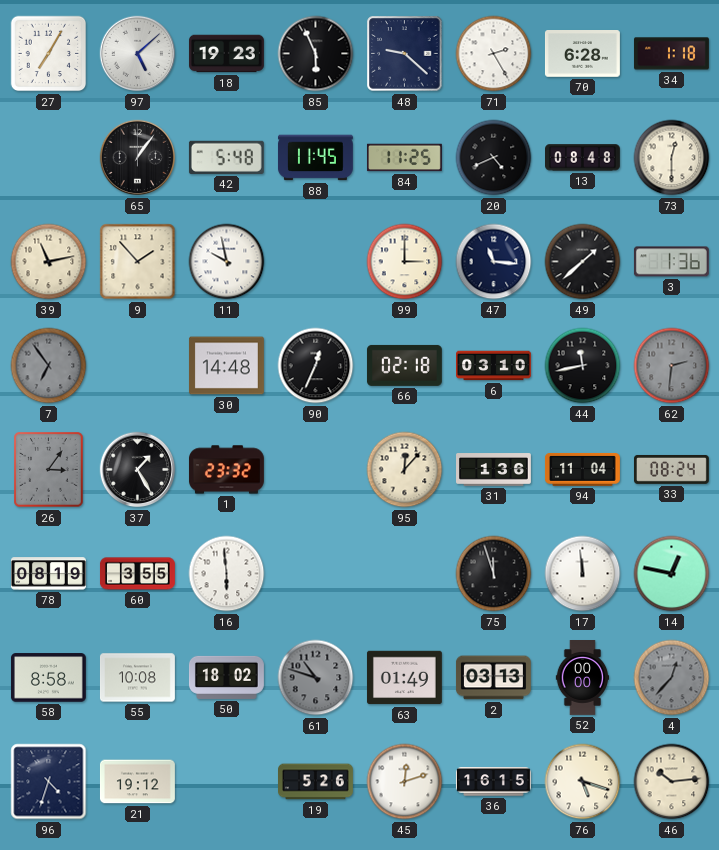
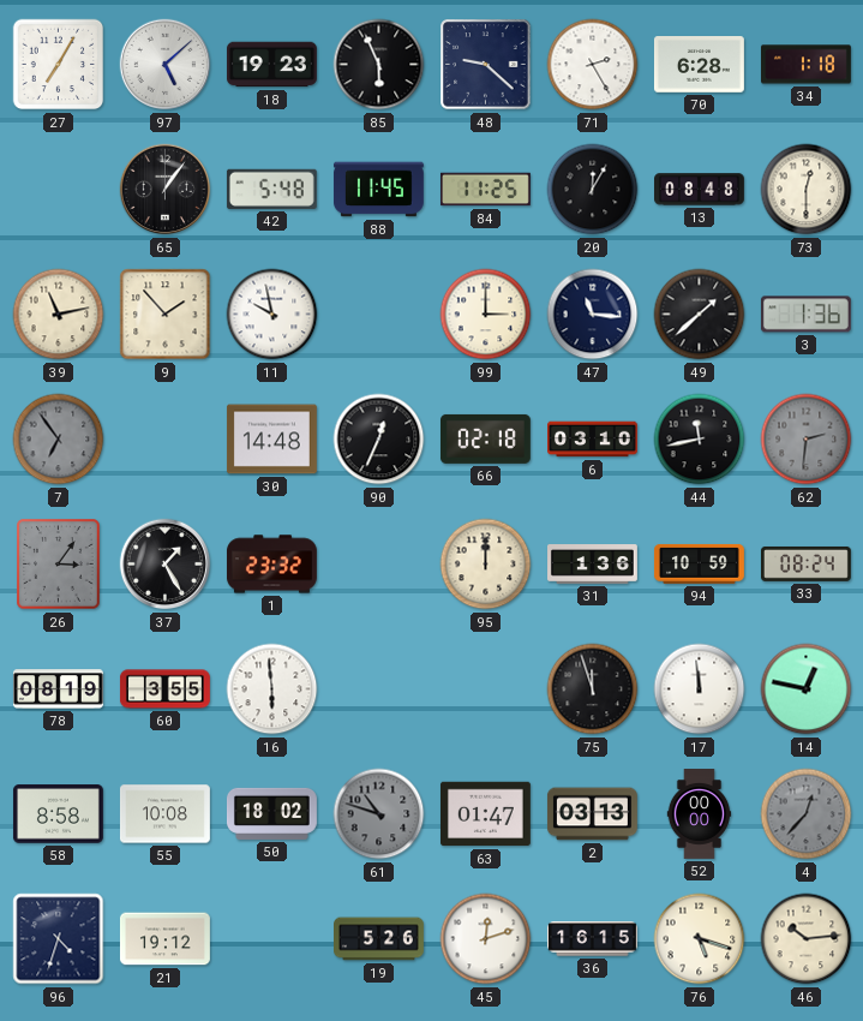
20: 4:41 -> 12:05
95: 12:07 -> 12:00
94: 11:04 -> 10:59
63: 01:49 -> 01:47
